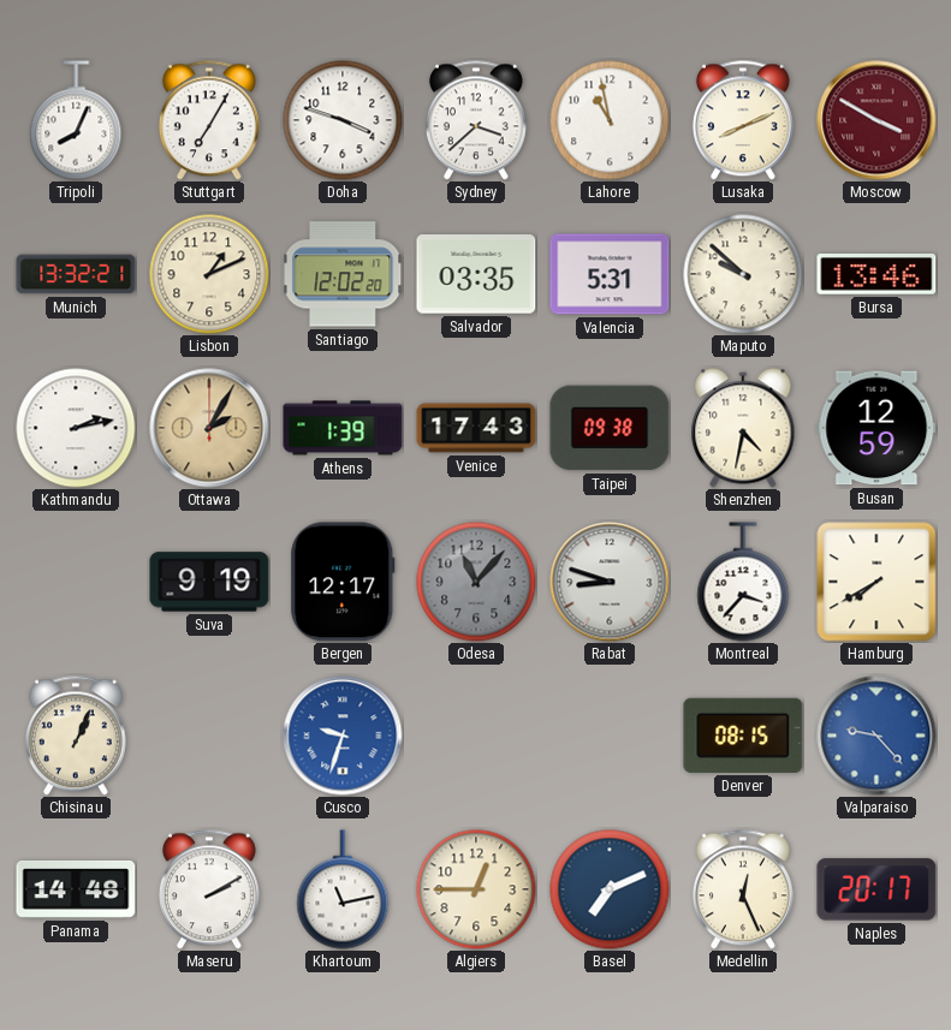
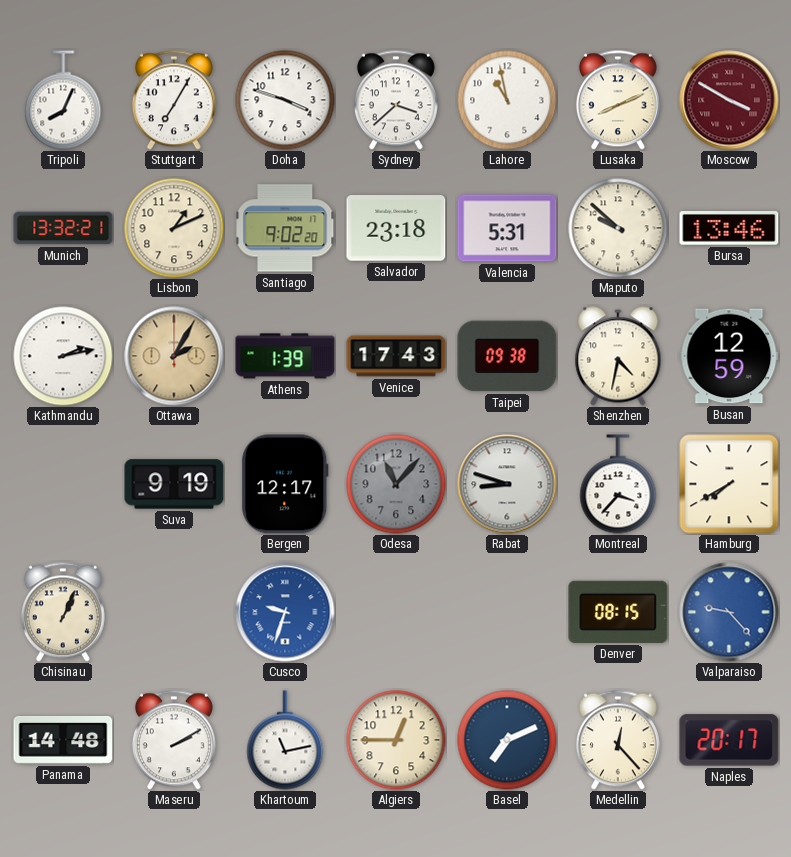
Santiago: 12:02 -> 9:02
Salvador: 03:35 -> 23:18
Medellin: 12:26 -> 12:23
